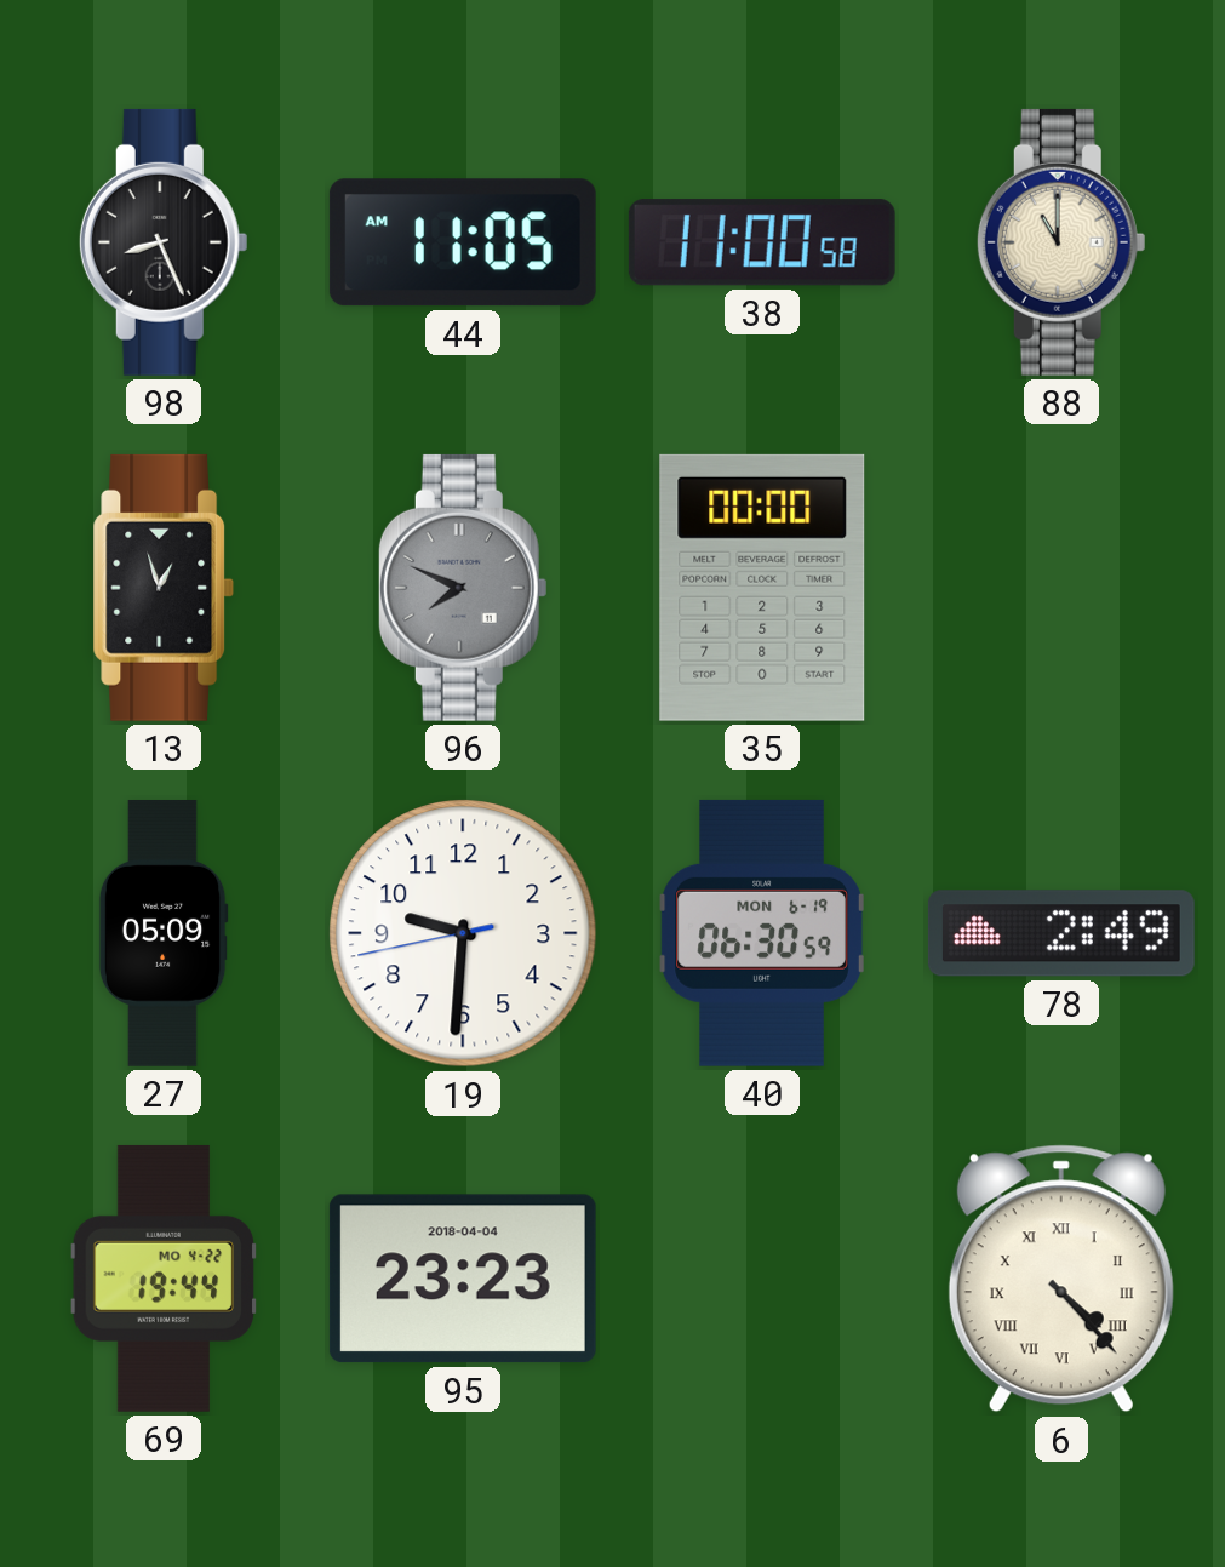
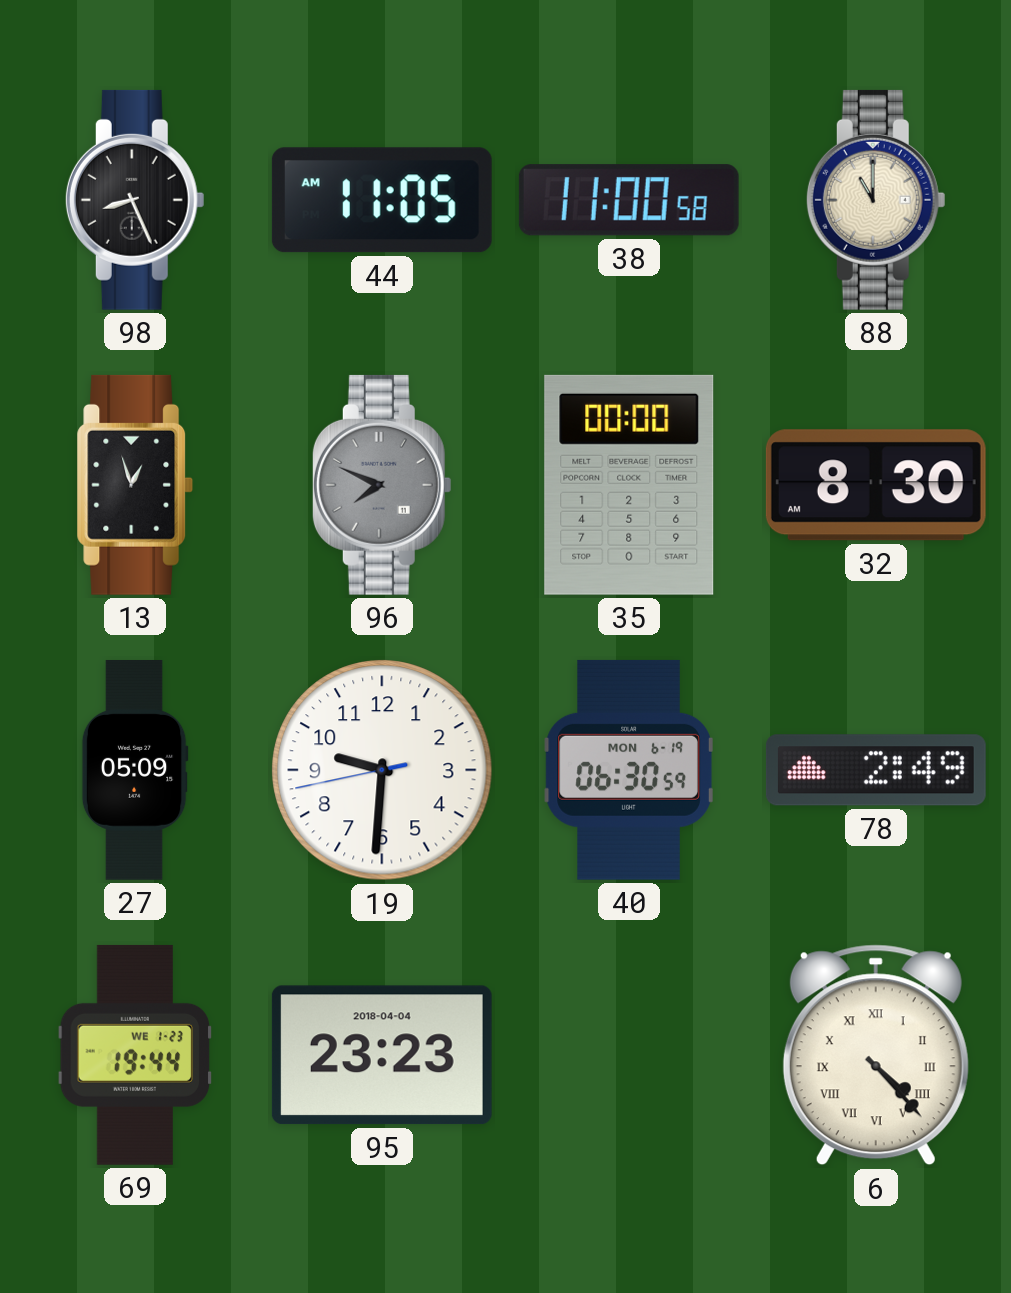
32: none -> 8:30
69 date: MO 4-22 -> WE 1-23
